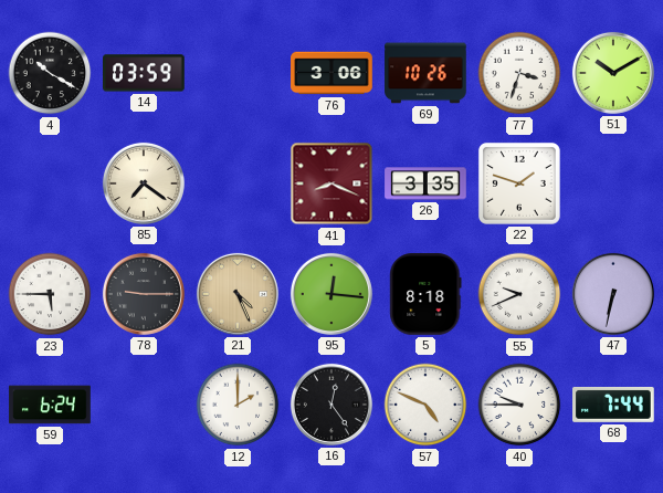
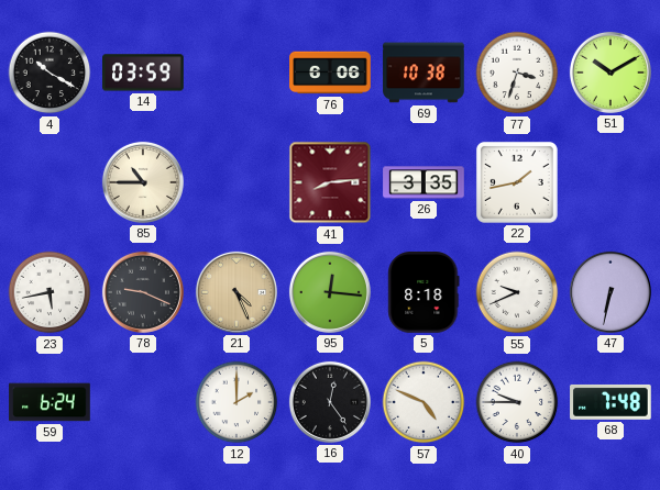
76: 3:06 -> 6:06
69: 10:26 -> 10:38
85: 7:21 -> 10:45
41: 8:19 -> 8:14
22: 1:48 -> 1:43
23: 5:45 -> 5:43
78: 9:15 -> 9:19
68: 7:44 -> 7:48
